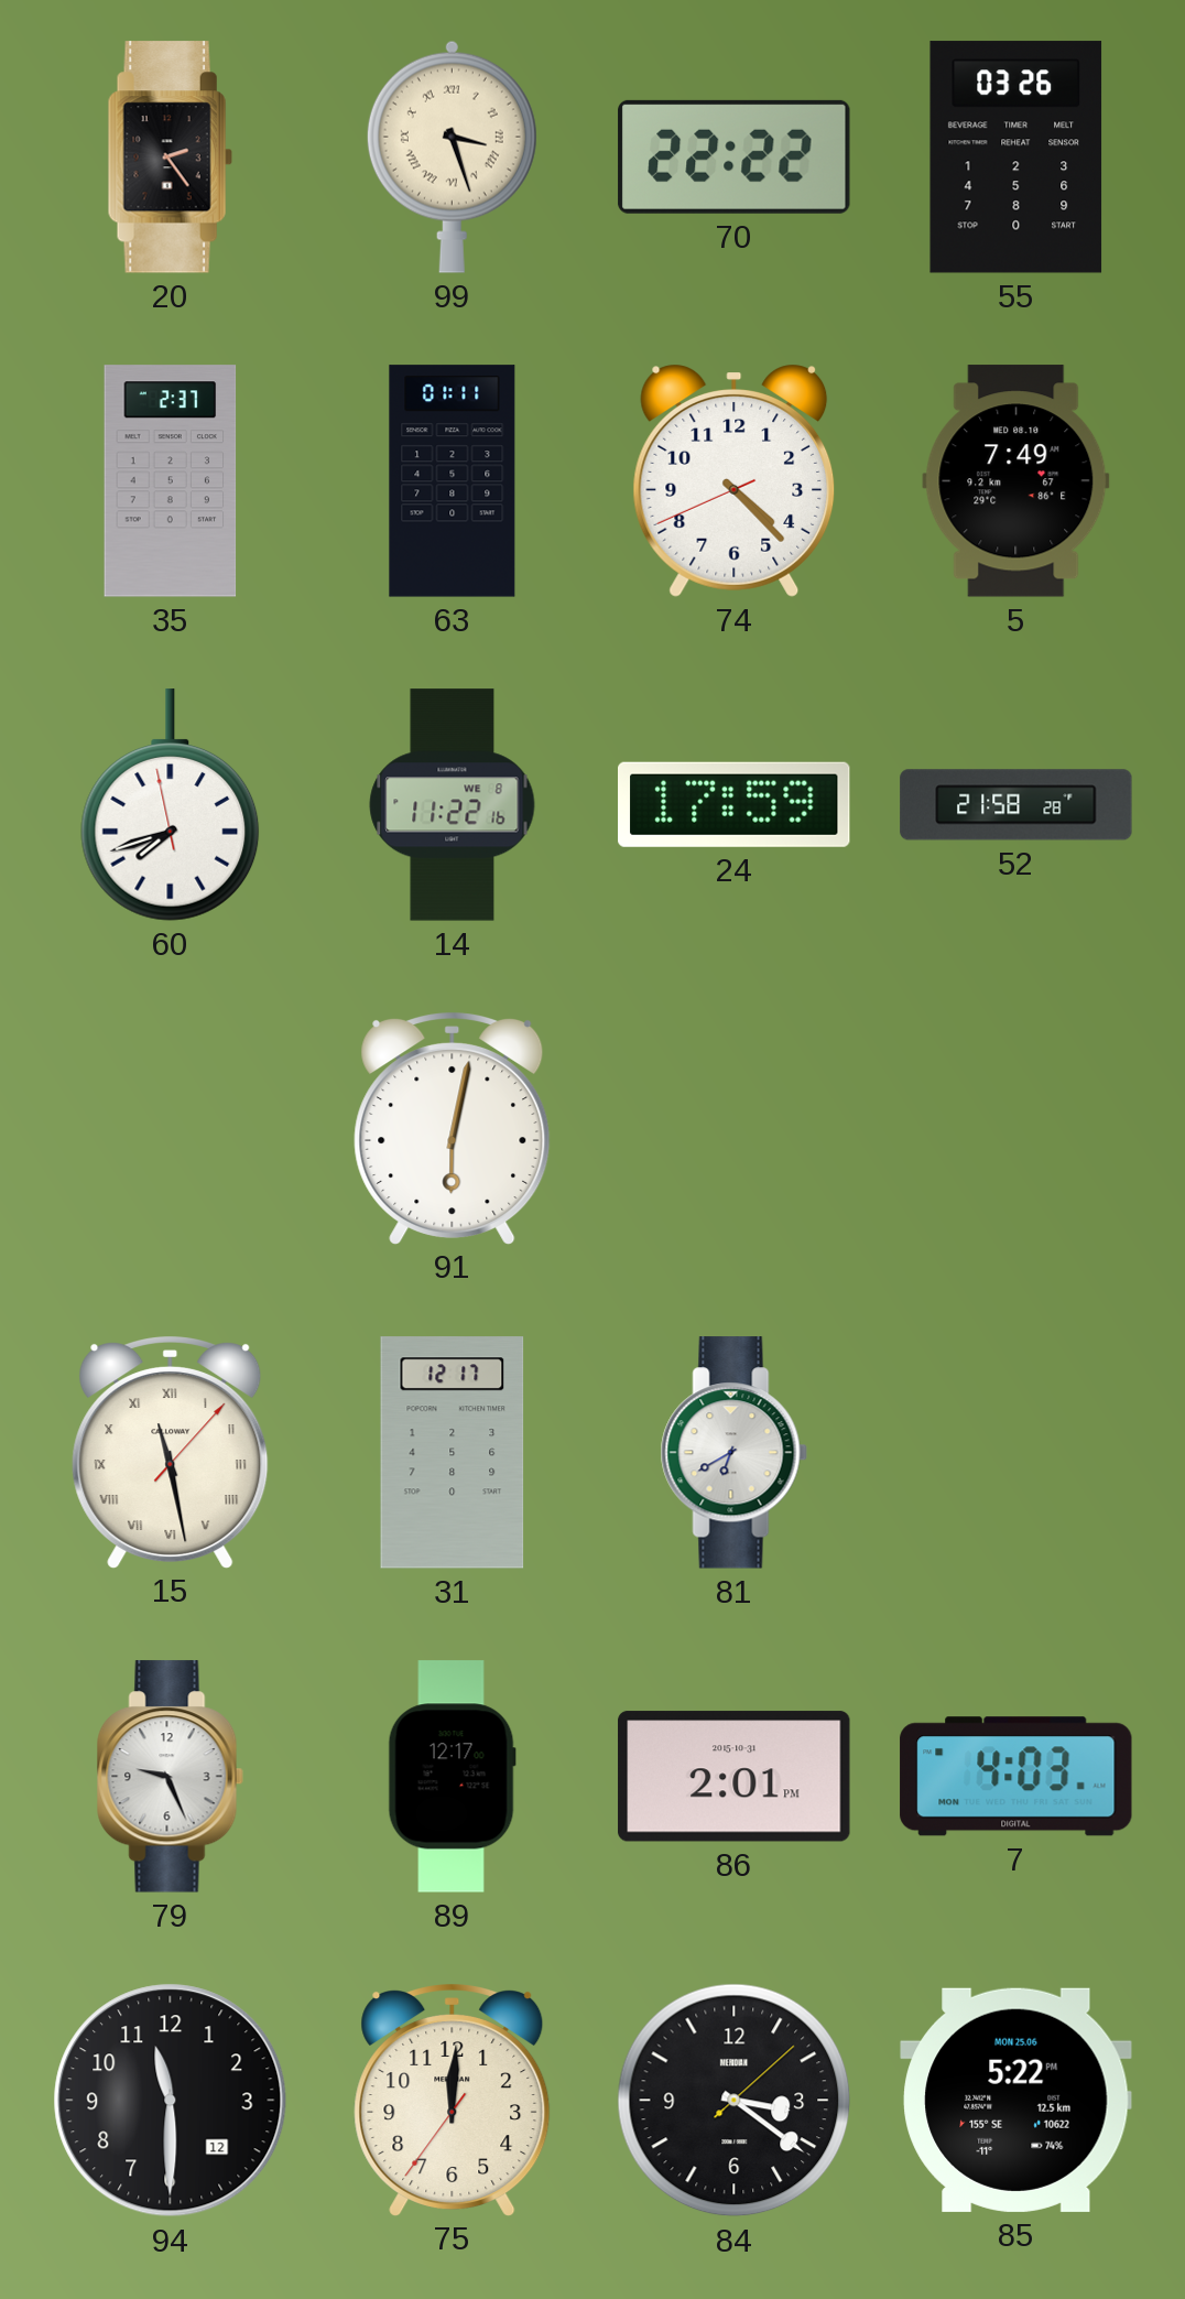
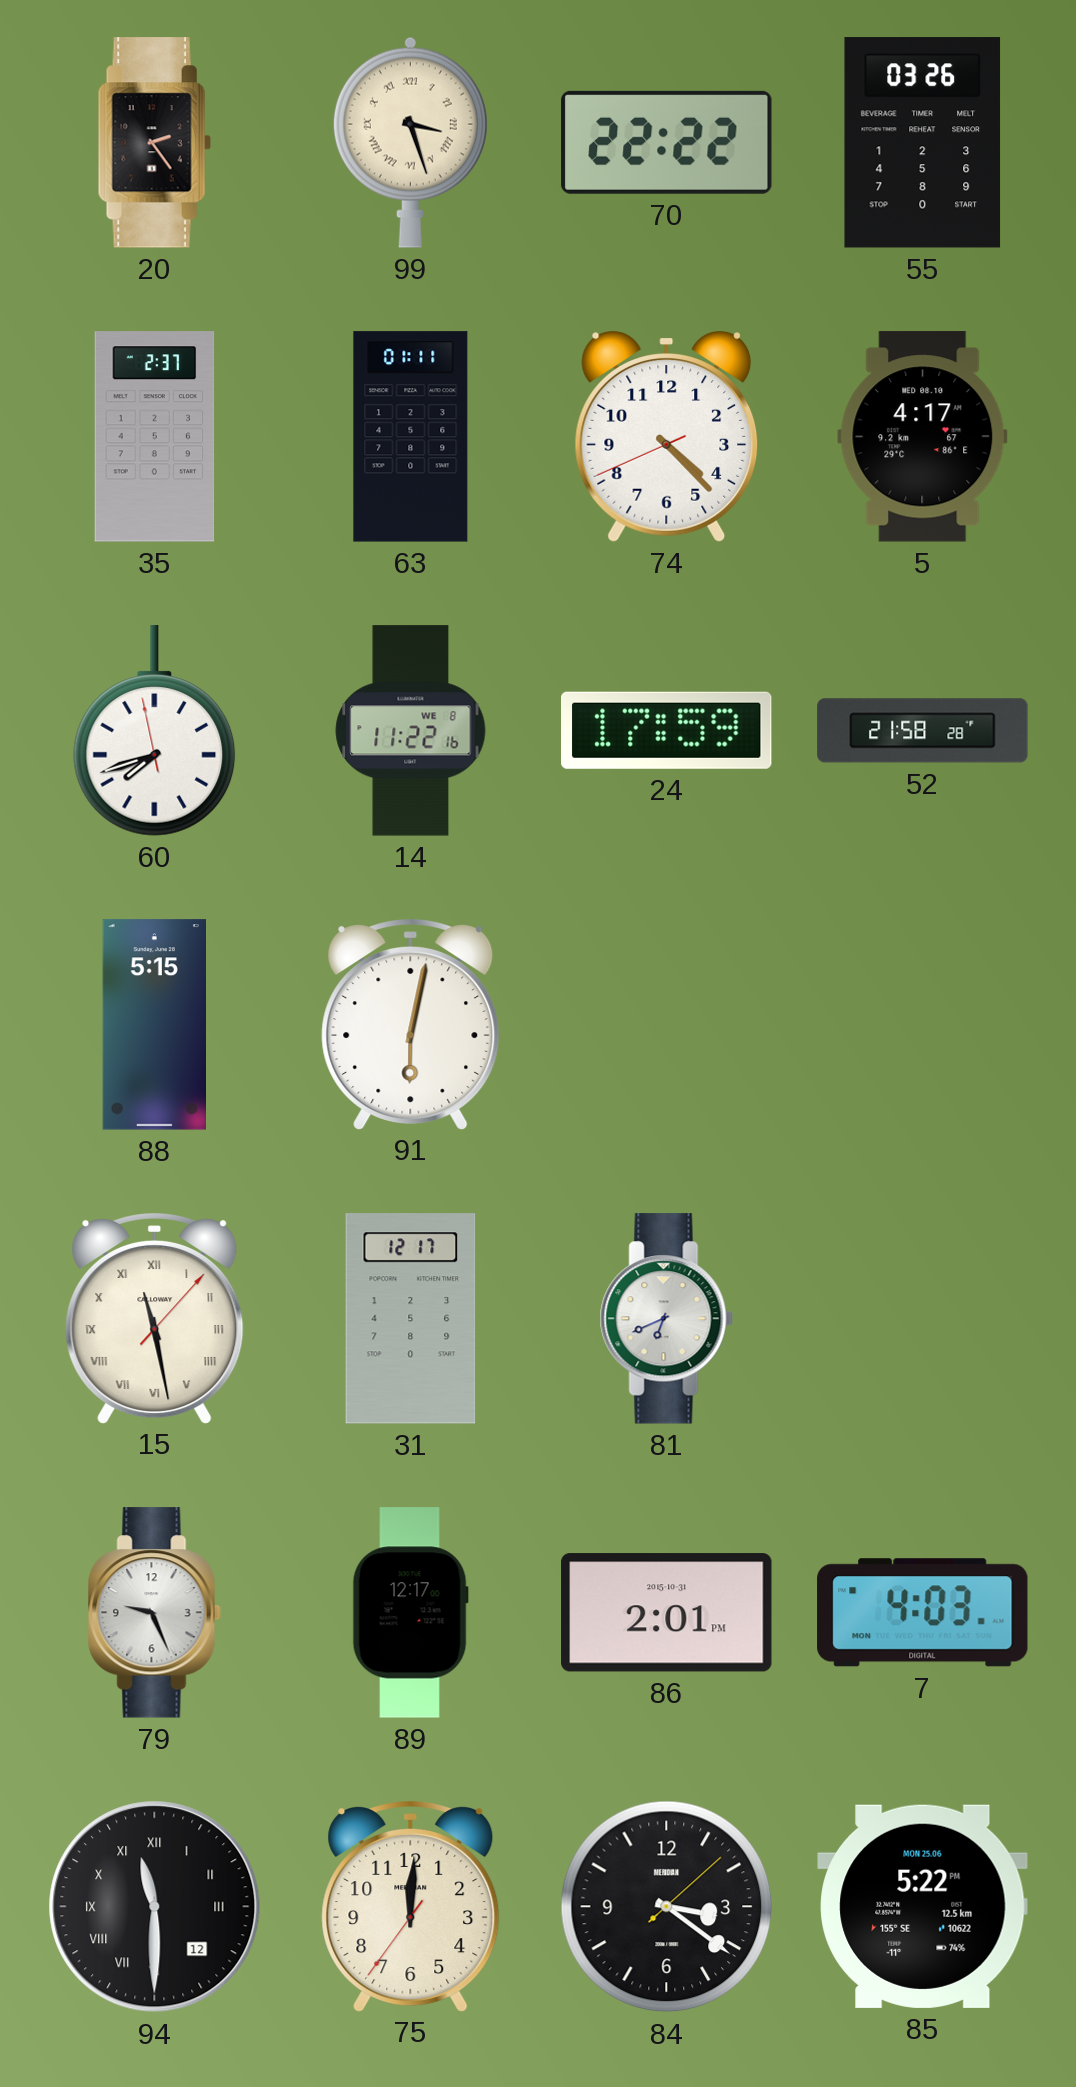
5: 7:49 -> 4:17
88: none -> 5:15
81: 6:40 -> 6:41
94 numerals: Arabic -> Roman
